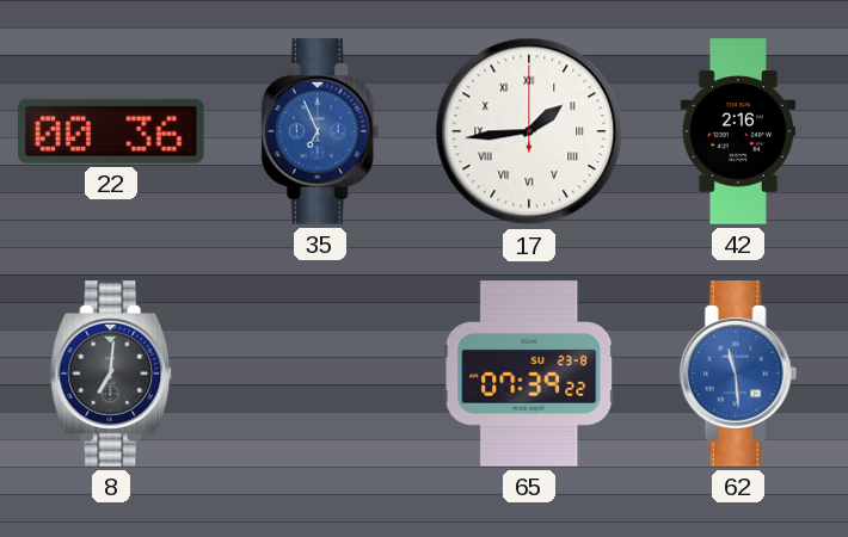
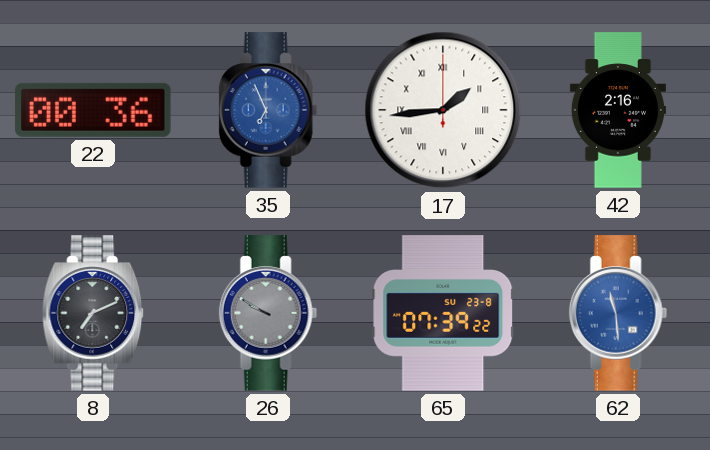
8: 7:01 -> 7:11
26: none -> 9:50
